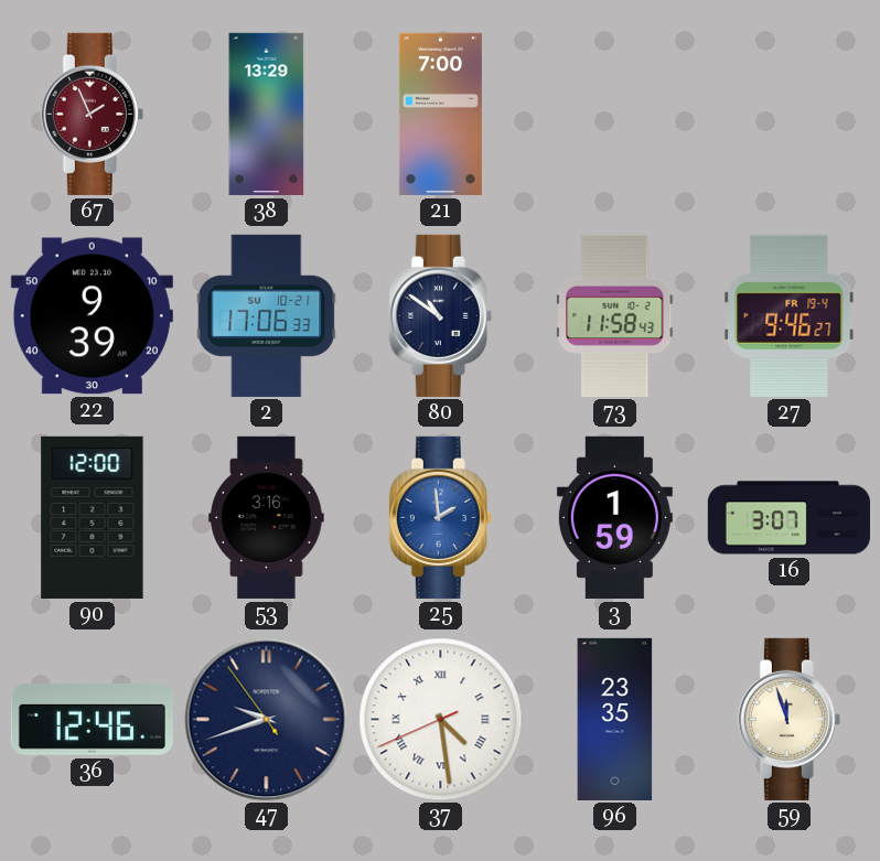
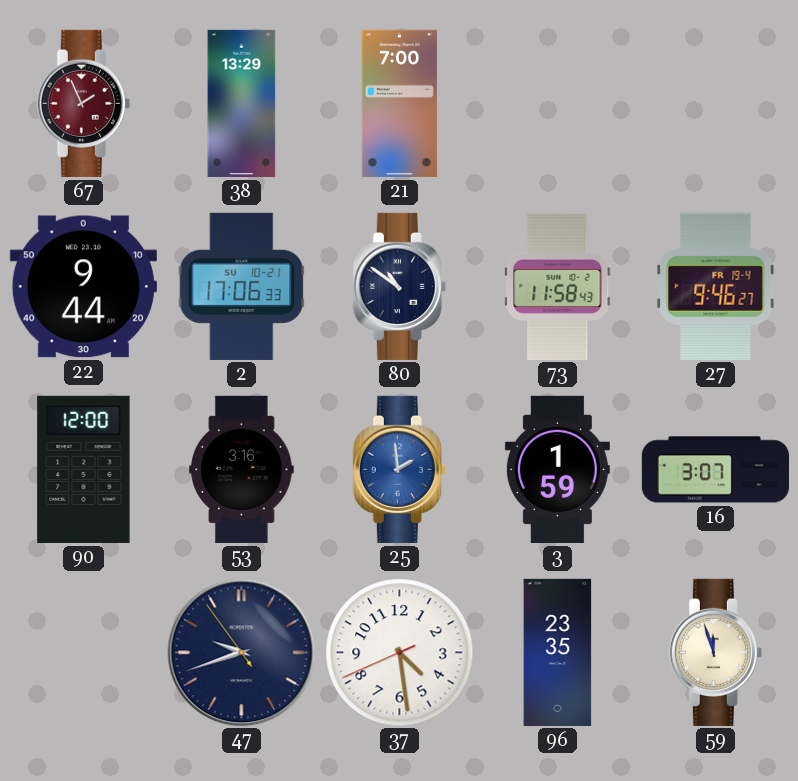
22: 9:39 -> 9:44
36: 12:46 -> none
37 numerals: Roman -> Arabic
